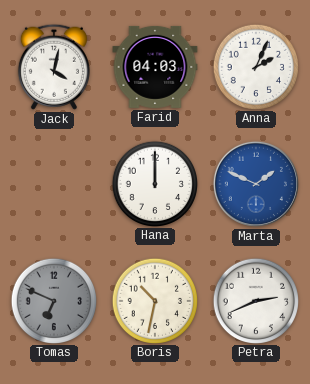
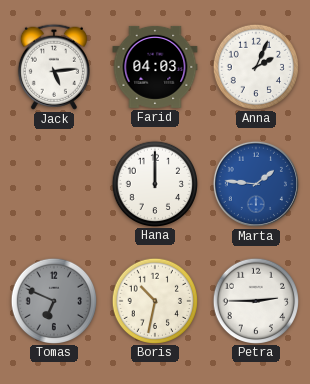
Jack: 4:02 -> 5:14
Marta: 1:49 -> 1:46
Petra: 2:41 -> 2:45
